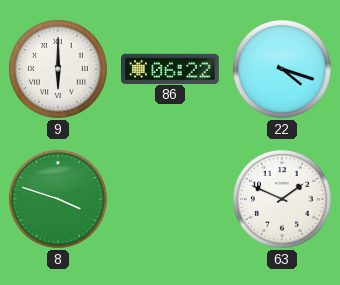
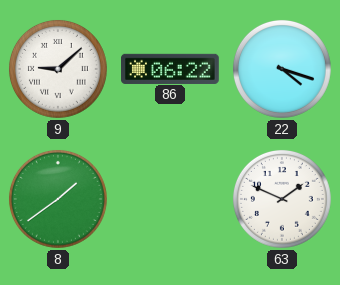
9: 6:00 -> 9:08
8: 3:48 -> 1:39
